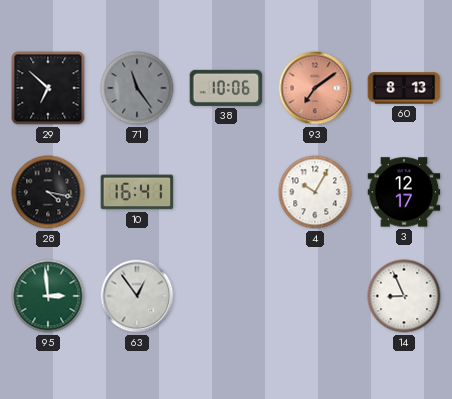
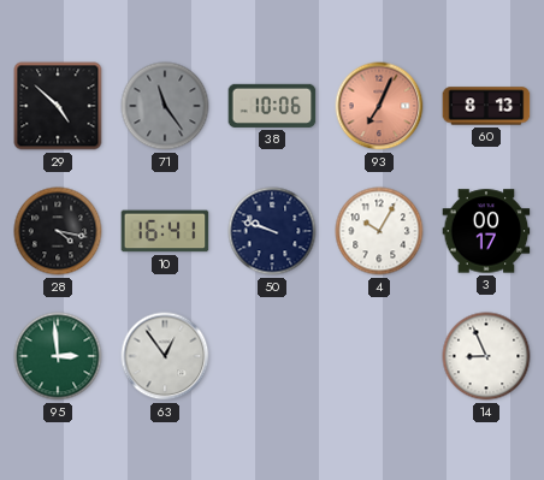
29: 6:52 -> 4:52
93: 7:09 -> 7:04
50: none -> 9:48
3: 12:17 -> 00:17
